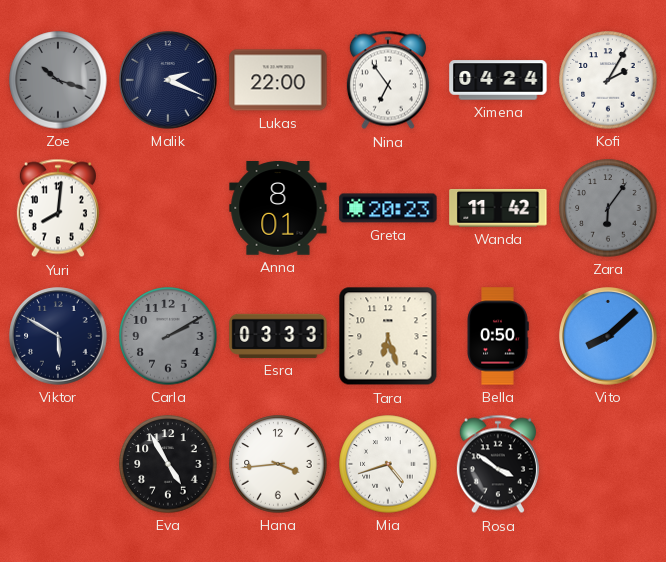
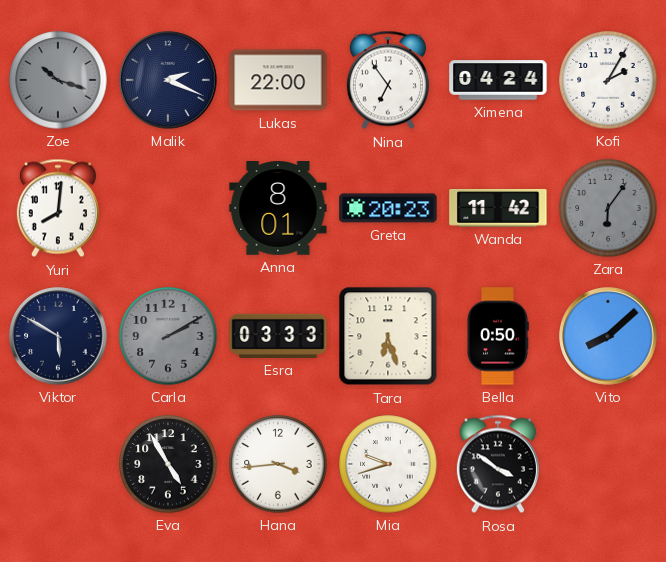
Mia: 4:42 -> 9:42
